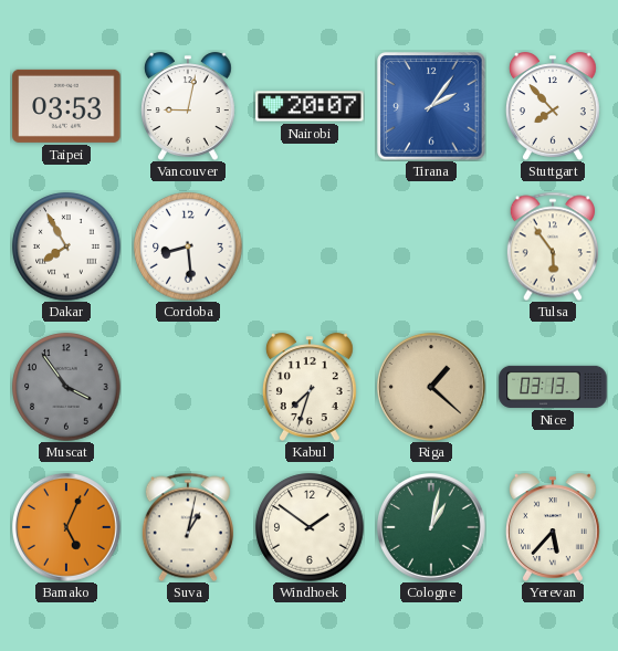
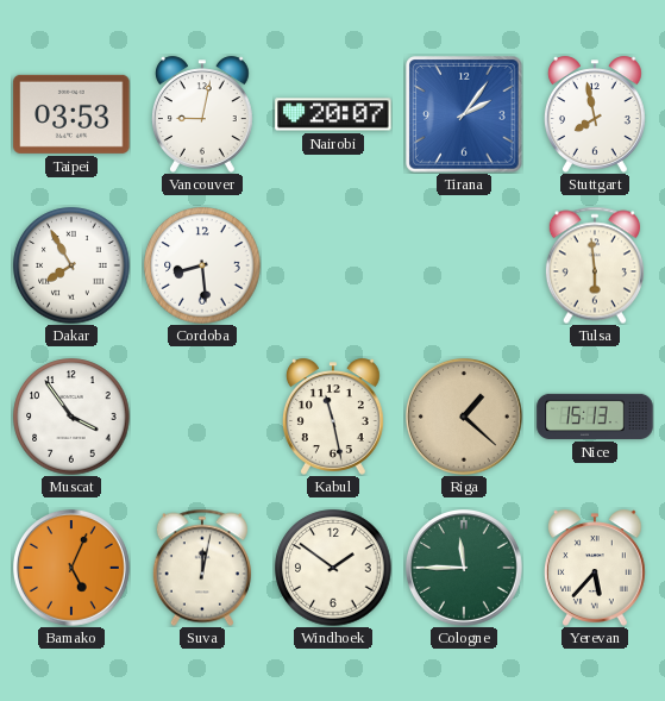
Stuttgart: 7:53 -> 7:58
Tulsa: 5:54 -> 5:59
Muscat dial: grey -> white
Kabul: 7:33 -> 11:28
Nice: 03:13 -> 15:13
Suva: 1:02 -> 12:02
Cologne: 1:02 -> 11:45
